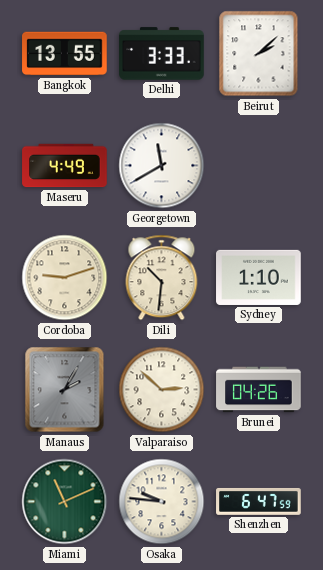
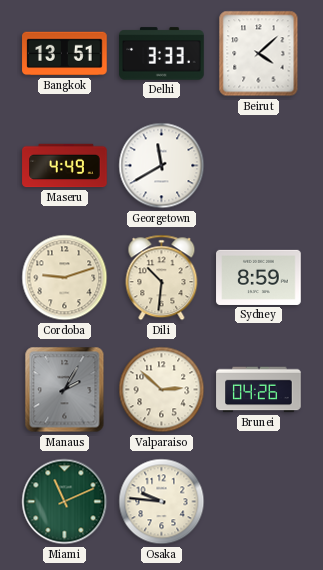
Bangkok: 13:55 -> 13:51
Beirut: 2:08 -> 4:08
Sydney: 1:10 -> 8:59
Shenzhen: 6:47 -> none
